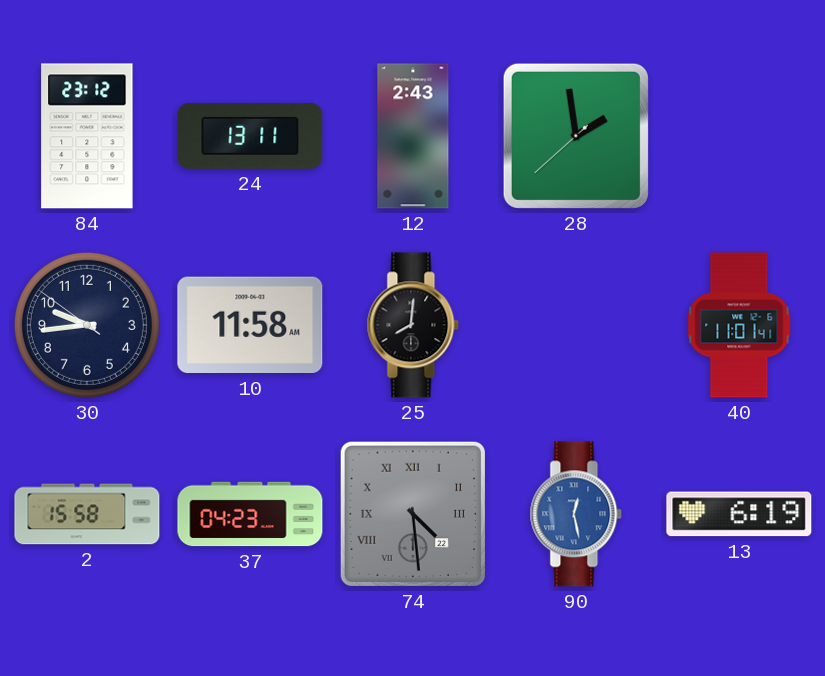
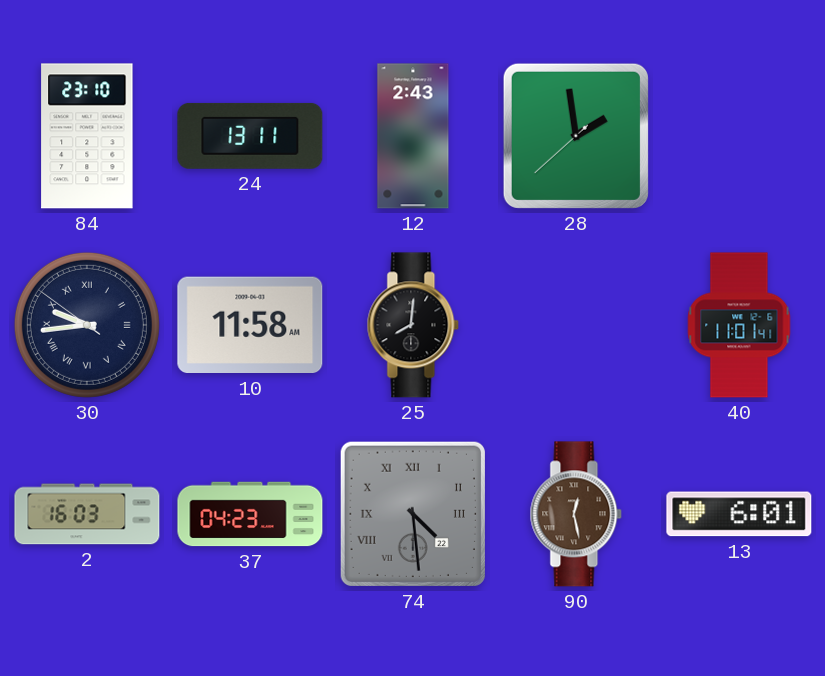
84: 23:12 -> 23:10
30 numerals: Arabic -> Roman
2: 15:58 -> 16:03
90 dial: blue -> brown
13: 6:19 -> 6:01
